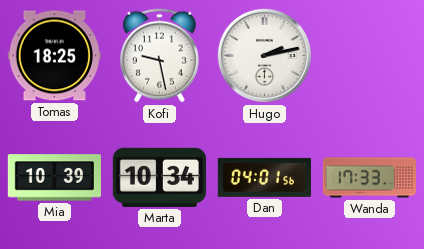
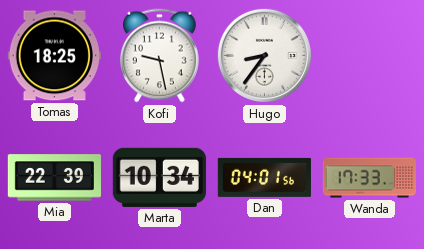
Hugo: 2:13 -> 8:36
Mia: 10:39 -> 22:39
